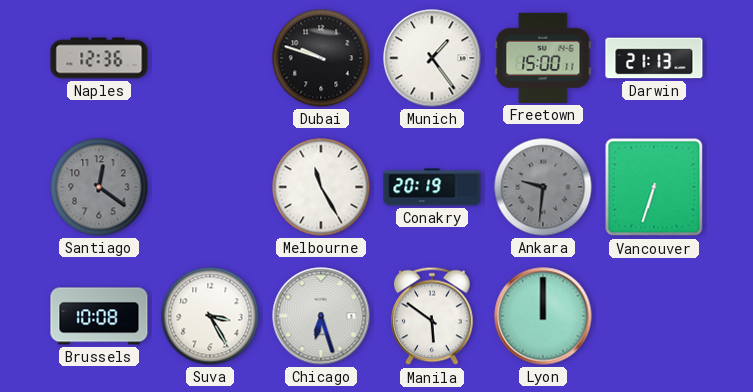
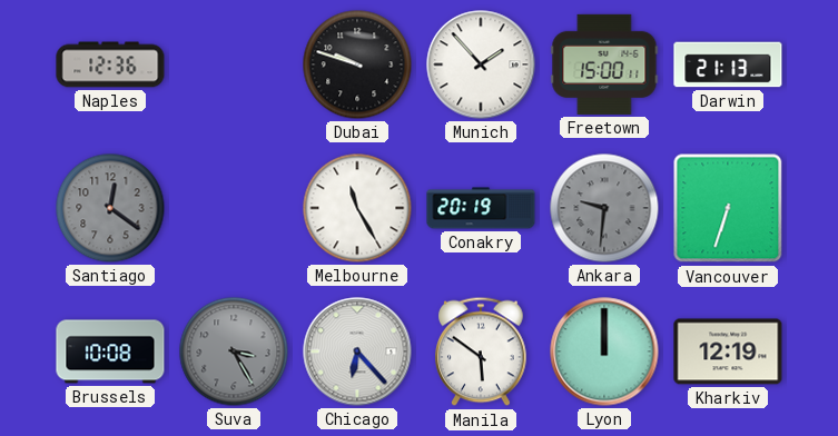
Munich: 1:24 -> 1:53
Suva dial: white -> grey
Chicago: 6:27 -> 6:23
Kharkiv: none -> 12:19
